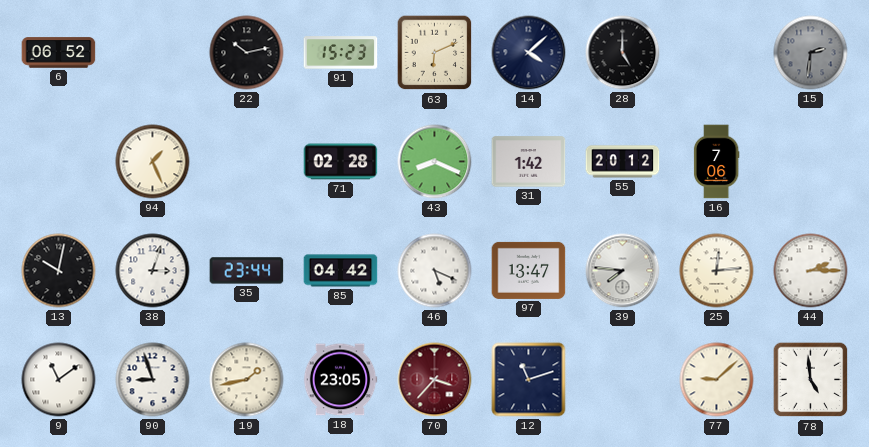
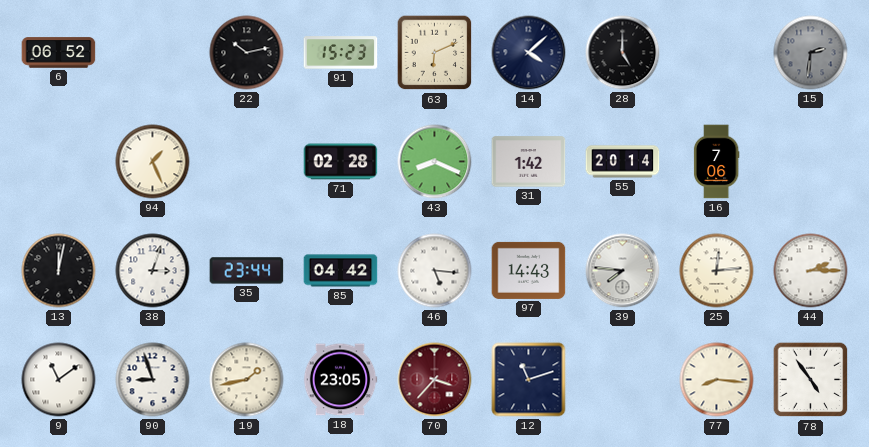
55: 20:12 -> 20:14
13: 10:02 -> 12:02
46: 5:19 -> 5:16
97: 13:47 -> 14:43
77: 9:08 -> 8:16
78: 4:59 -> 4:54
